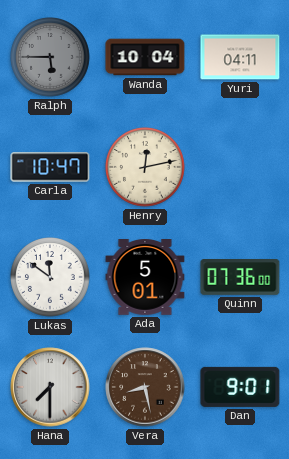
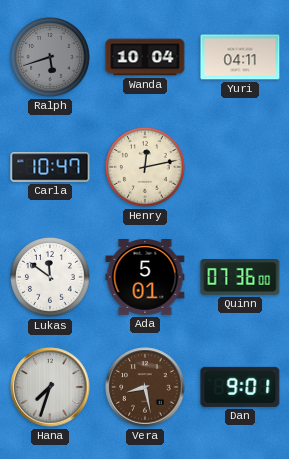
Ralph: 5:45 -> 5:42
Hana: 7:30 -> 7:33
